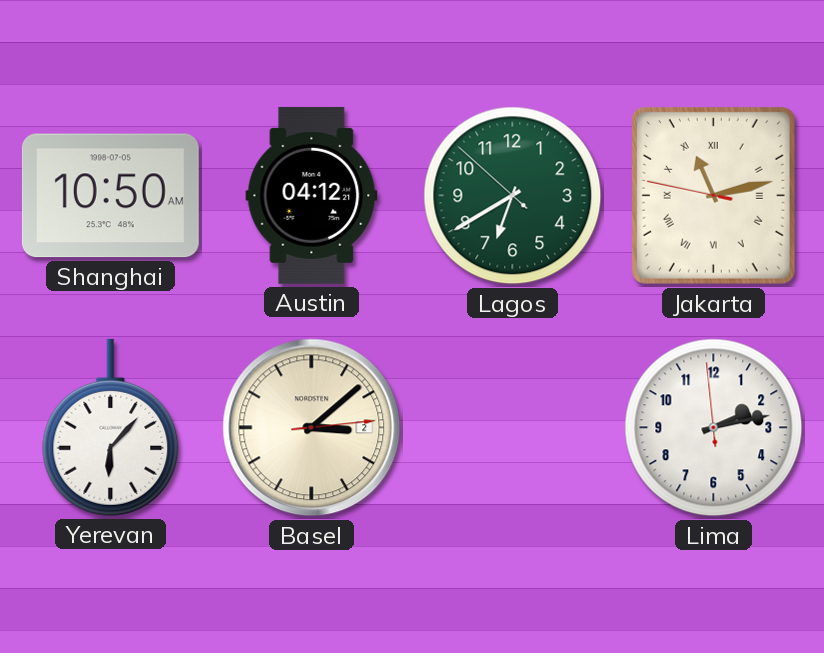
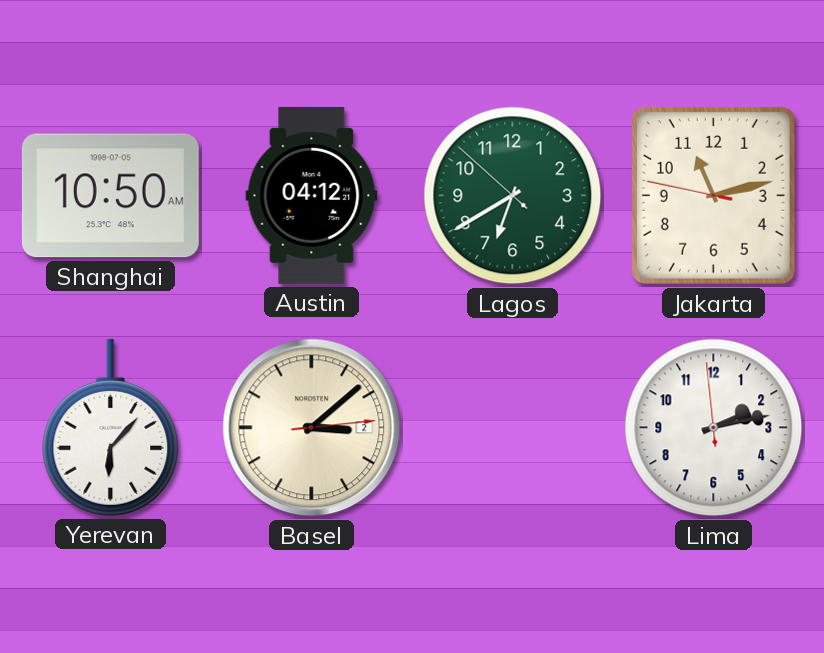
Jakarta numerals: Roman -> Arabic
